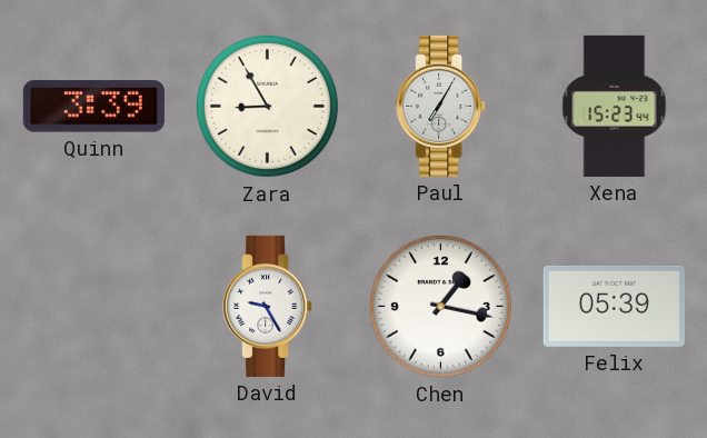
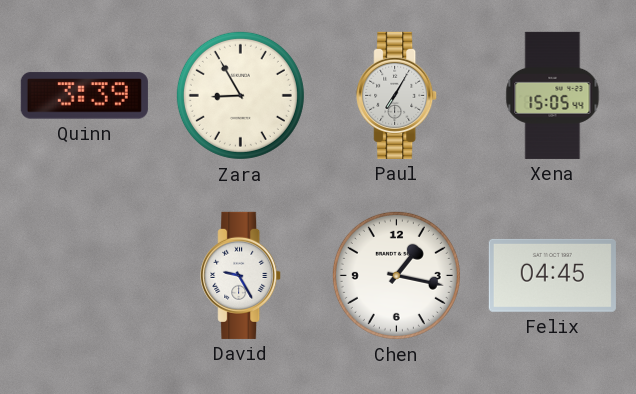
Xena: 15:23 -> 15:05
Felix: 05:39 -> 04:45
